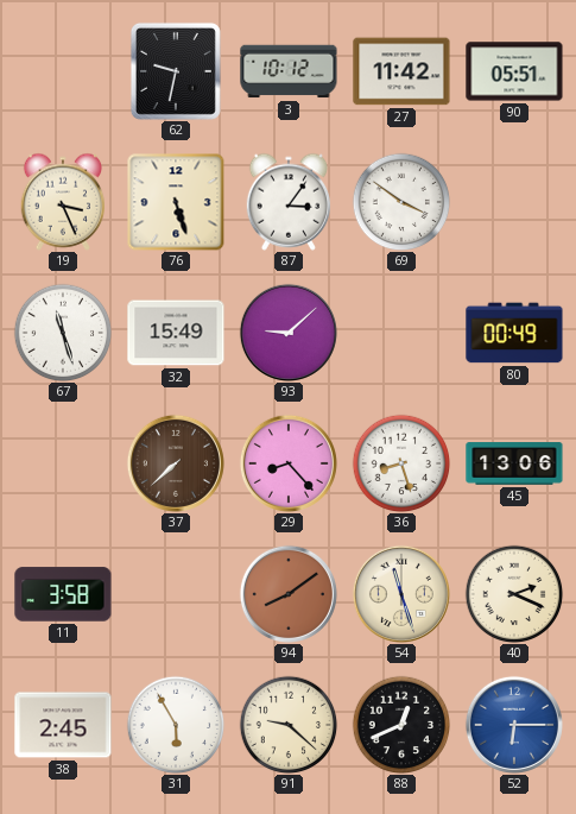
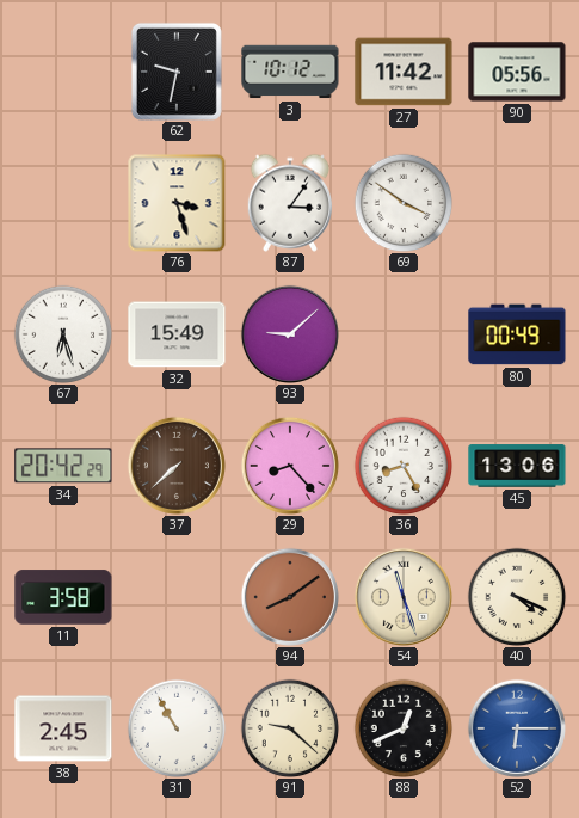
90: 05:51 -> 05:56
19: 3:26 -> none
76: 5:27 -> 3:27
67: 11:27 -> 6:27
34: none -> 20:42
36: 8:27 -> 8:25
40: 2:19 -> 4:19
31: 5:55 -> 10:55
